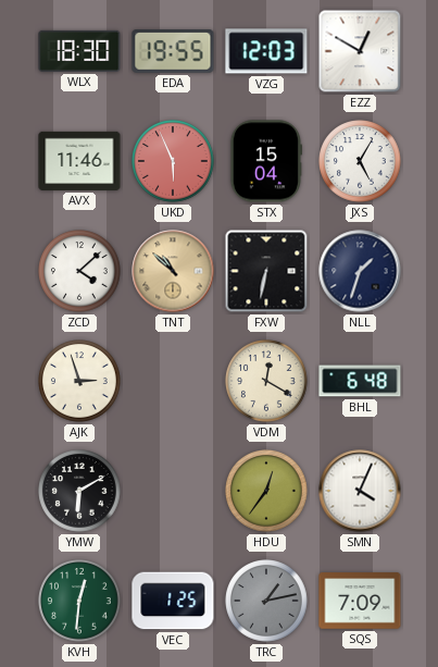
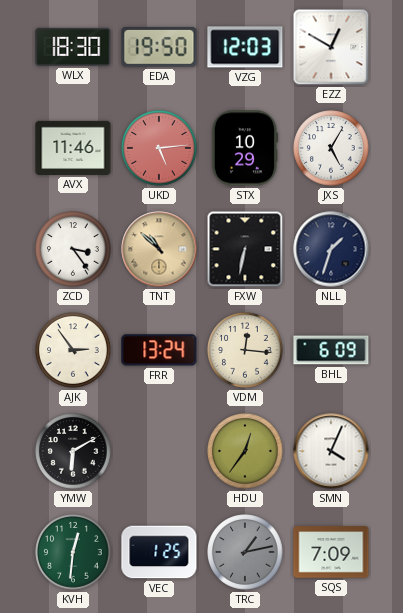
EDA: 19:55 -> 19:50
UKD: 5:56 -> 5:14
STX: 15:04 -> 10:29
ZCD: 4:08 -> 3:24
AJK: 2:57 -> 2:54
FRR: none -> 13:24
VDM: 12:20 -> 12:16
BHL: 6:48 -> 6:09
